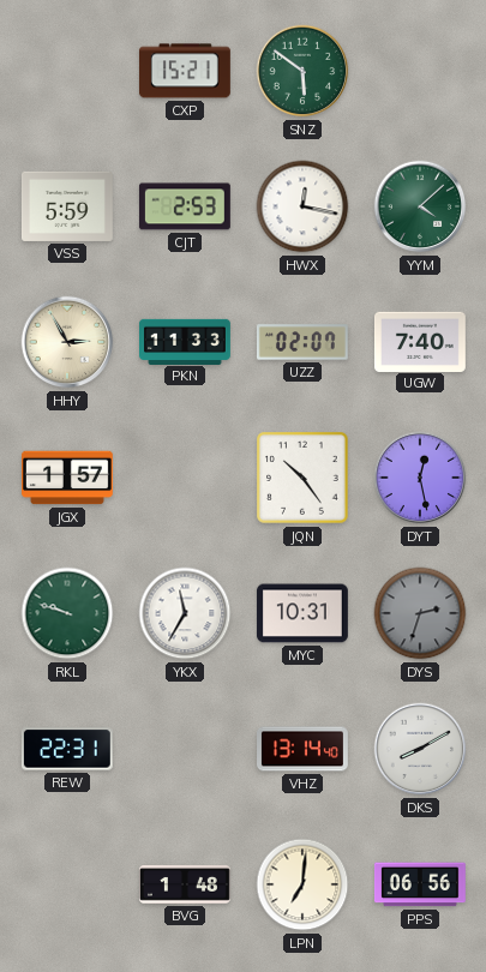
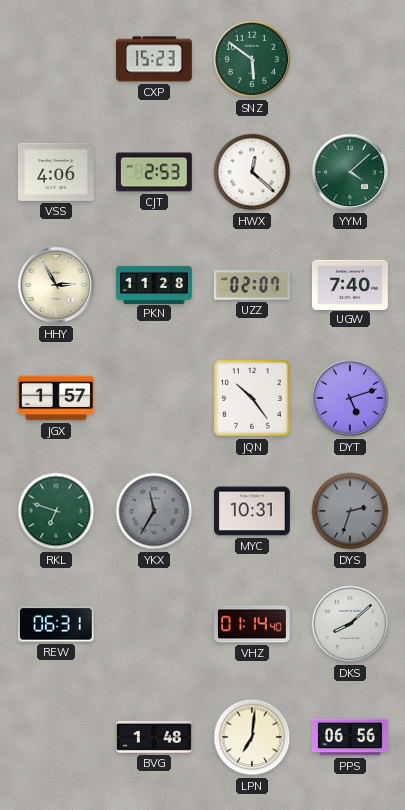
CXP: 15:21 -> 15:23
VSS: 5:59 -> 4:06
HWX: 12:17 -> 12:22
PKN: 11:33 -> 11:28
DYT: 12:28 -> 5:12
RKL: 9:48 -> 6:48
YKX dial: white -> grey
REW: 22:31 -> 06:31
VHZ: 13:14 -> 01:14
DKS: 8:10 -> 8:08
